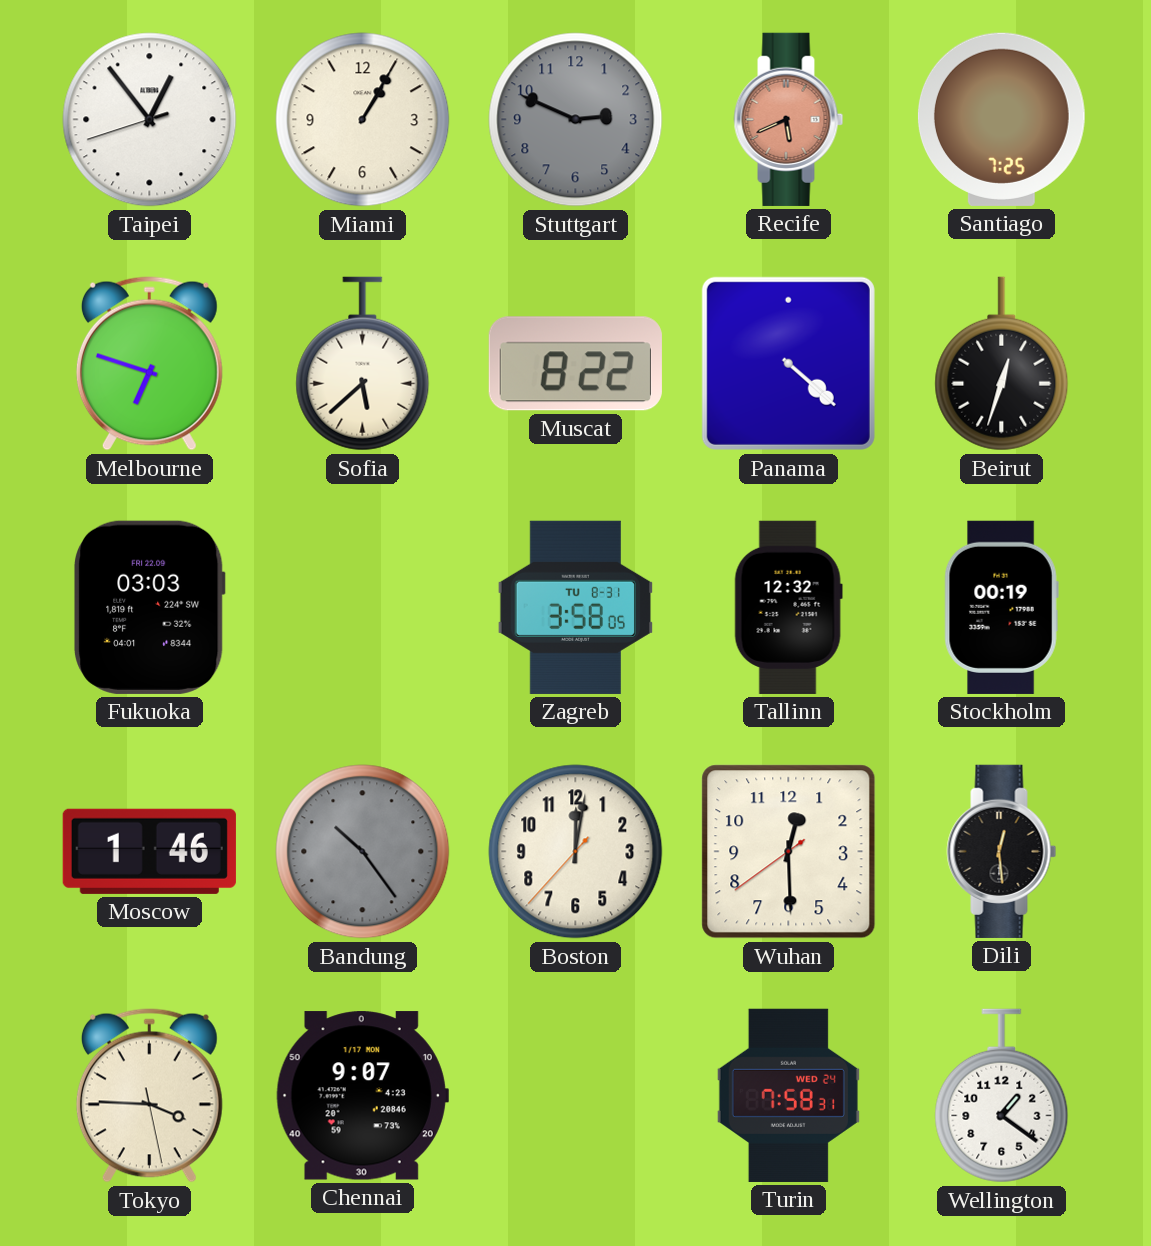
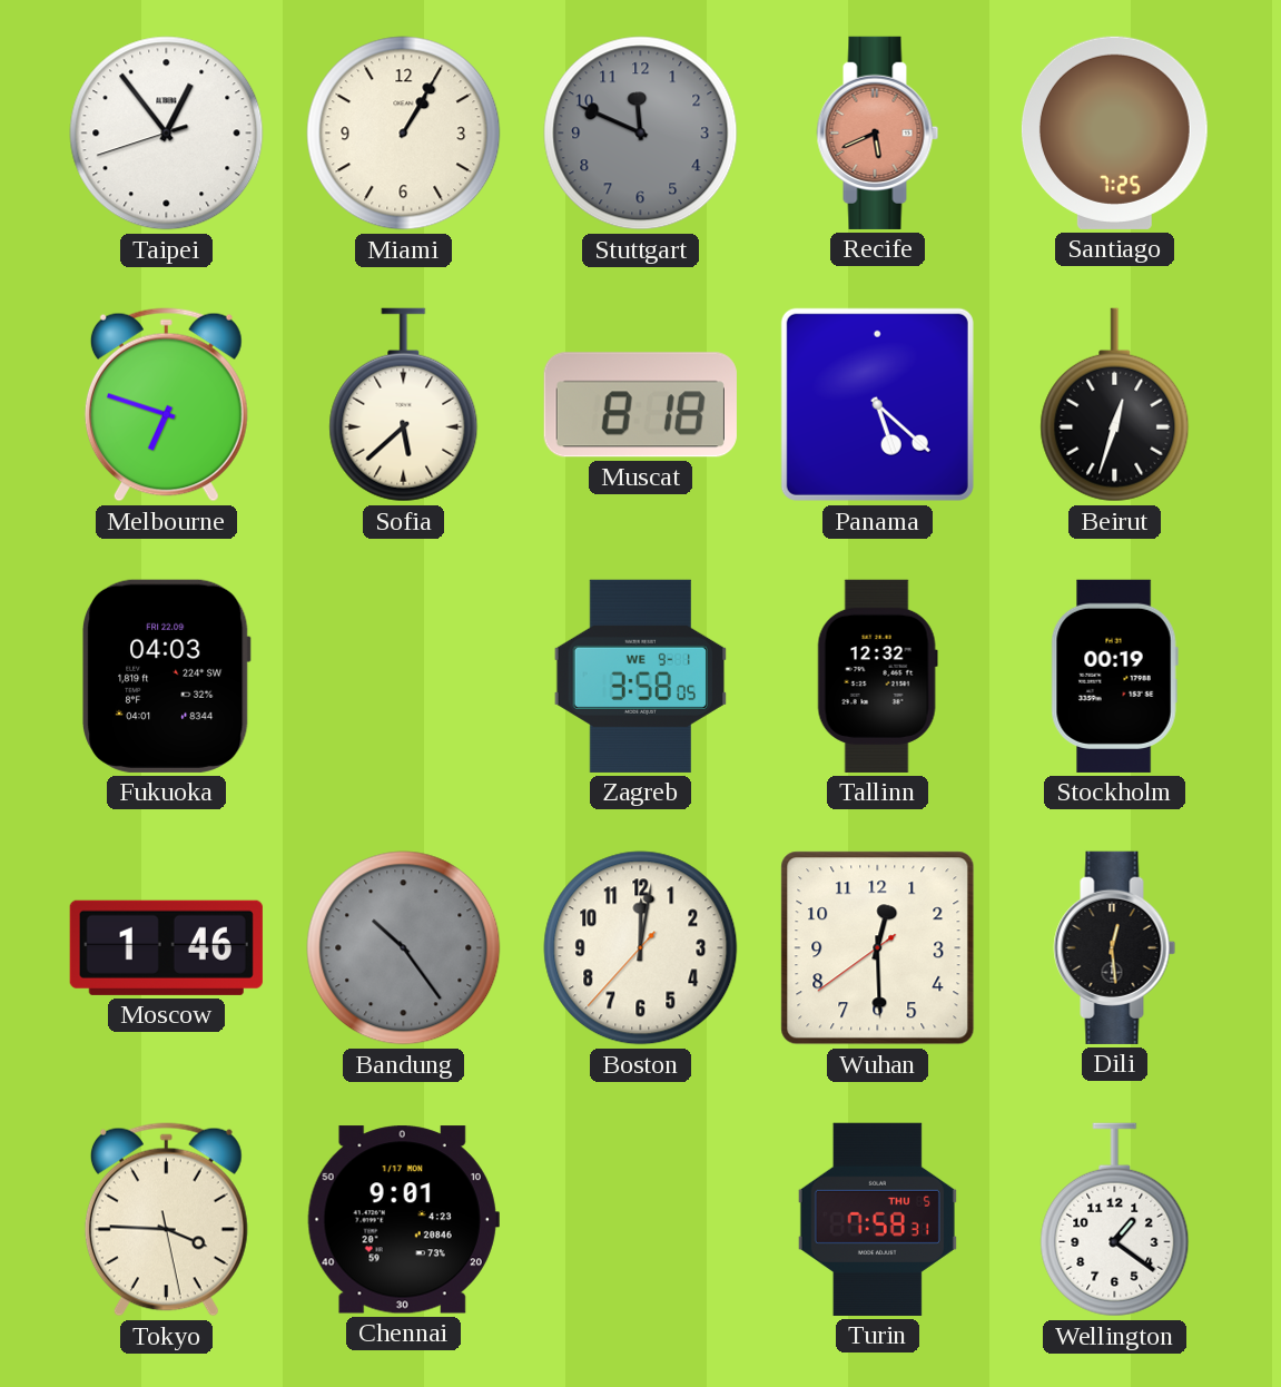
Stuttgart: 2:49 -> 11:49
Muscat: 8:22 -> 8:18
Panama: 4:22 -> 5:22
Fukuoka: 03:03 -> 04:03
Zagreb date: TU 8-31 -> WE 9-1
Chennai: 9:07 -> 9:01
Turin date: WED 24 -> THU 5
